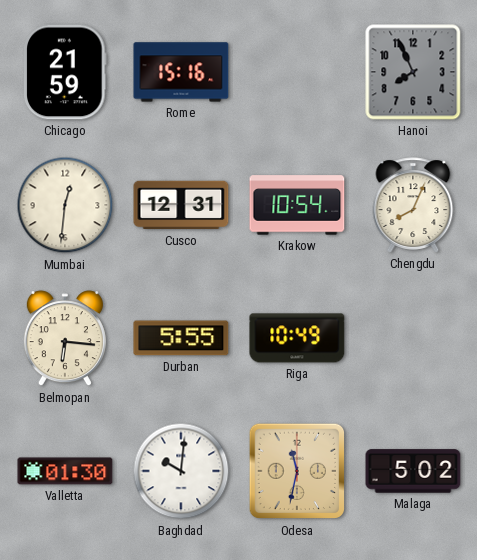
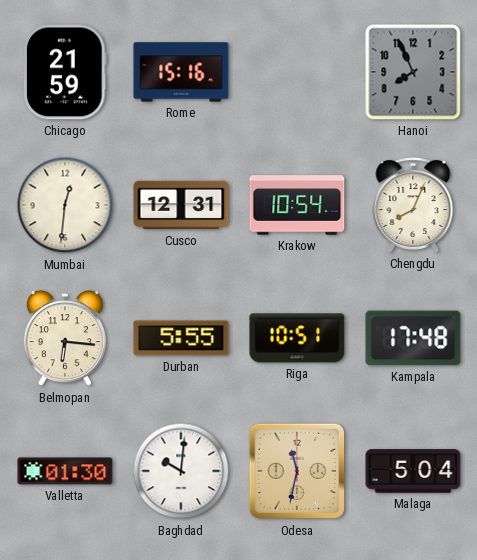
Riga: 10:49 -> 10:51
Kampala: none -> 17:48
Malaga: 5:02 -> 5:04
